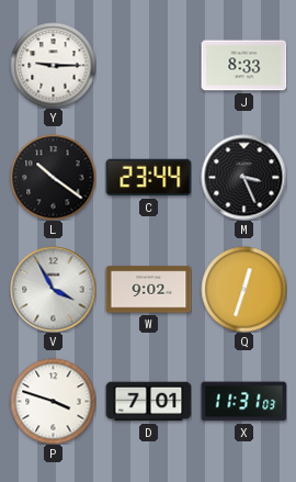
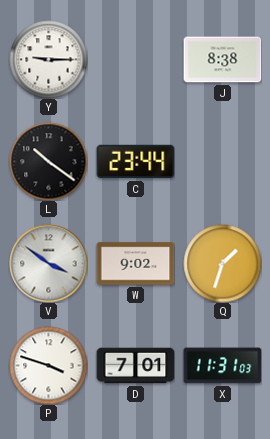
J: 8:33 -> 8:38
M: 3:26 -> none
V: 3:55 -> 3:51
Q: 12:33 -> 1:33
